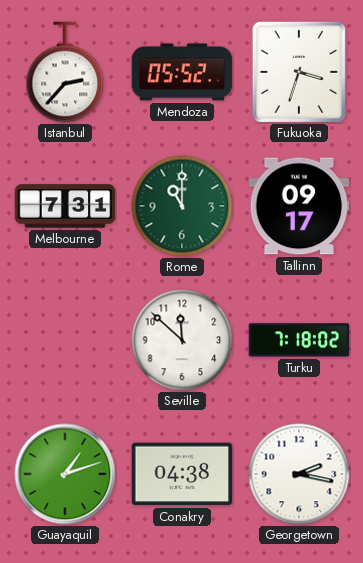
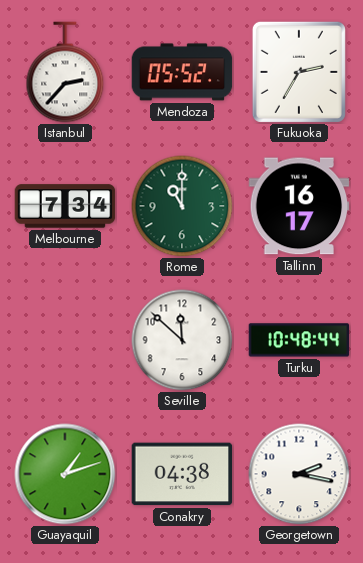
Fukuoka: 3:33 -> 2:35
Melbourne: 7:31 -> 7:34
Tallinn: 09:17 -> 16:17
Turku: 7:18 -> 10:48
